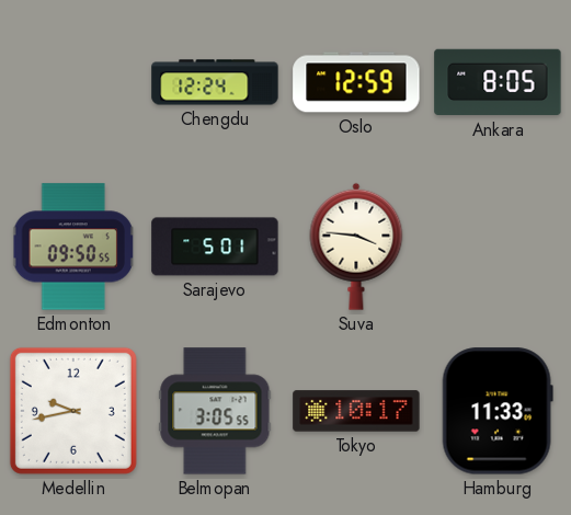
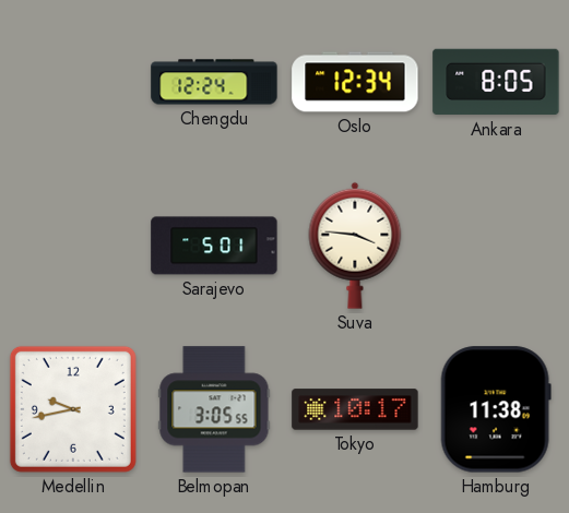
Oslo: 12:59 -> 12:34
Edmonton: 09:50 -> none
Hamburg: 11:33 -> 11:38
